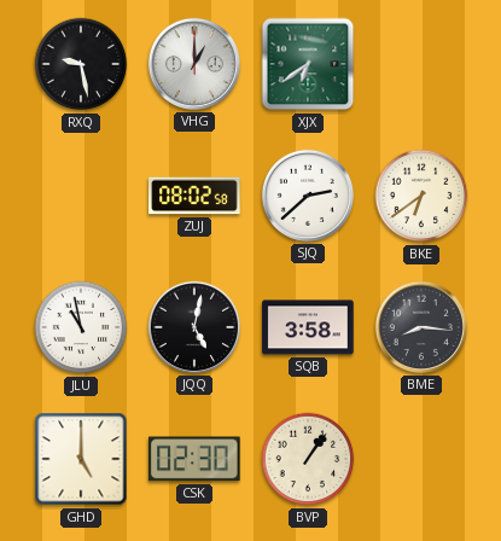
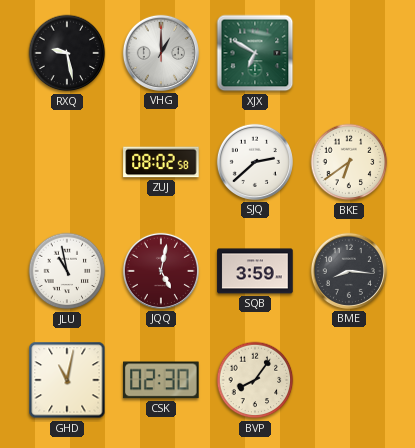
XJX: 6:39 -> 6:50
JQQ dial: black -> burgundy
SQB: 3:58 -> 3:59
GHD: 5:00 -> 11:02
BVP: 1:06 -> 8:06
